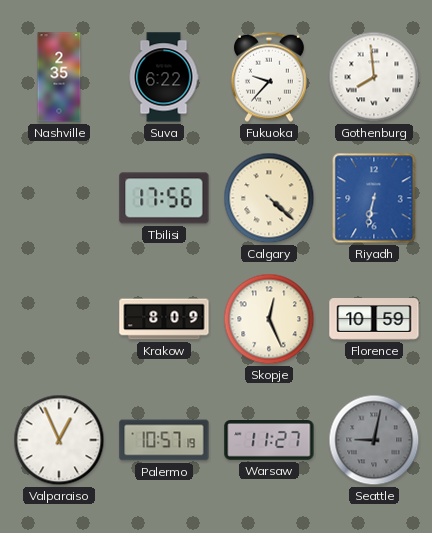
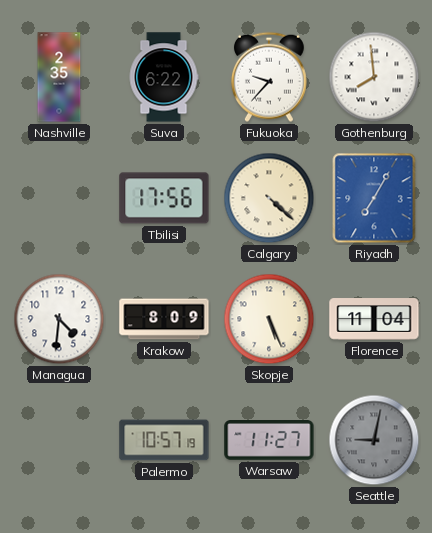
Riyadh: 6:32 -> 7:05
Managua: none -> 4:31
Skopje: 12:26 -> 5:26
Florence: 10:59 -> 11:04
Valparaiso: 12:56 -> none
